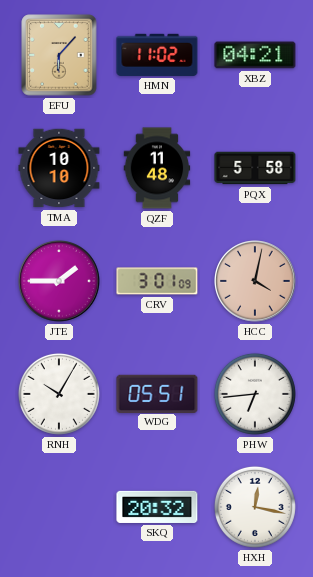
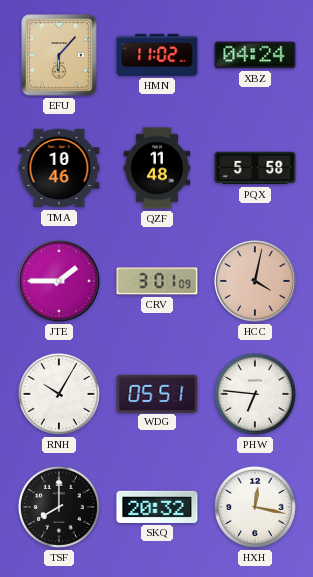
XBZ: 04:21 -> 04:24
TMA: 10:10 -> 10:46
PHW: 6:44 -> 6:46
TSF: none -> 8:00
